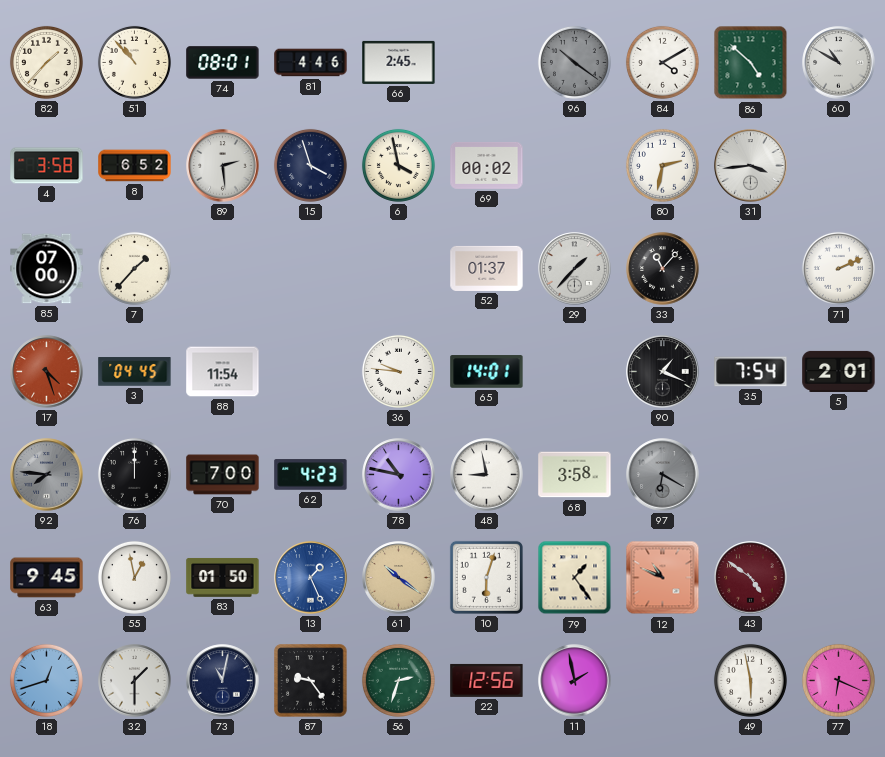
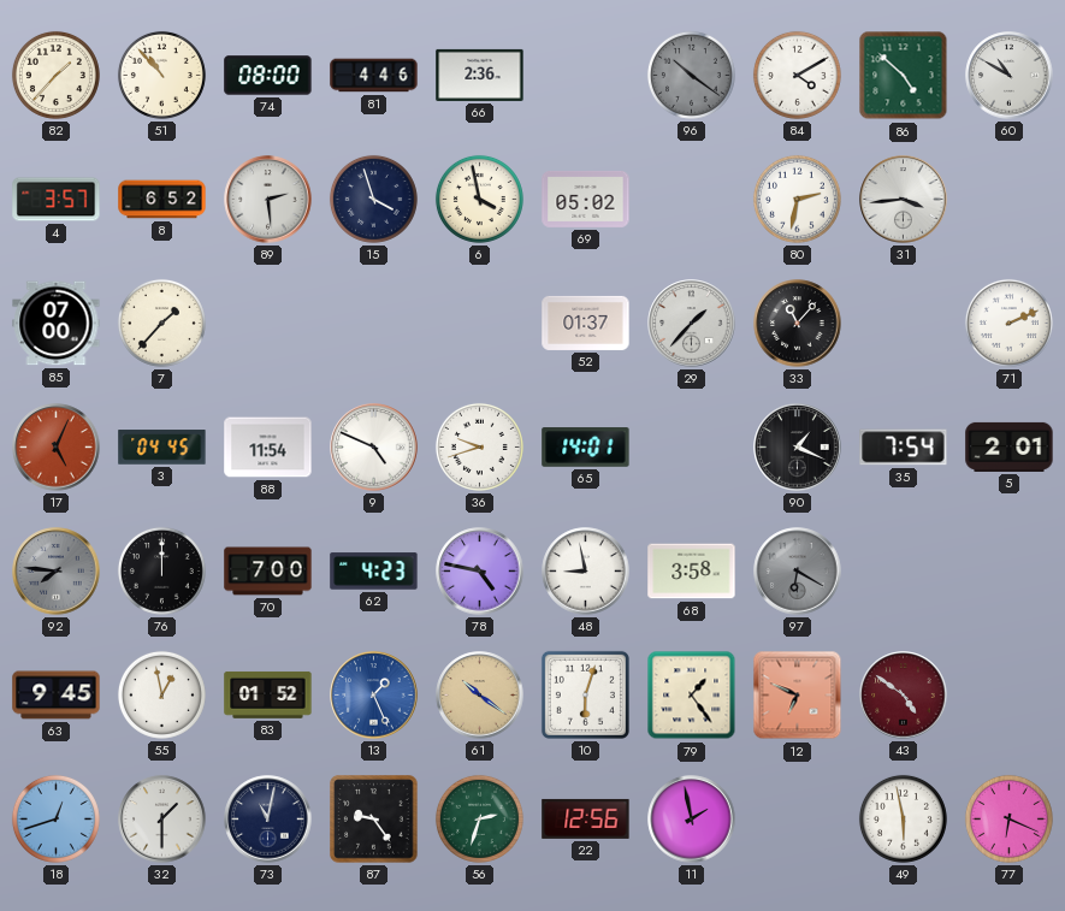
74: 08:01 -> 08:00
66: 2:45 -> 2:36
4: 3:58 -> 3:57
69: 00:02 -> 05:02
17: 4:27 -> 5:04
9: none -> 4:49
36: 9:46 -> 9:42
78: 10:47 -> 4:47
83: 01:50 -> 01:52
12: 10:49 -> 6:49
